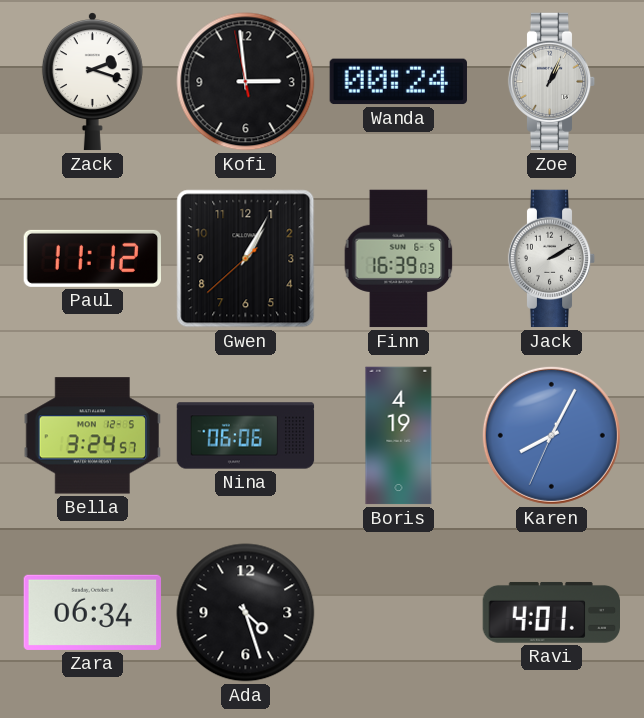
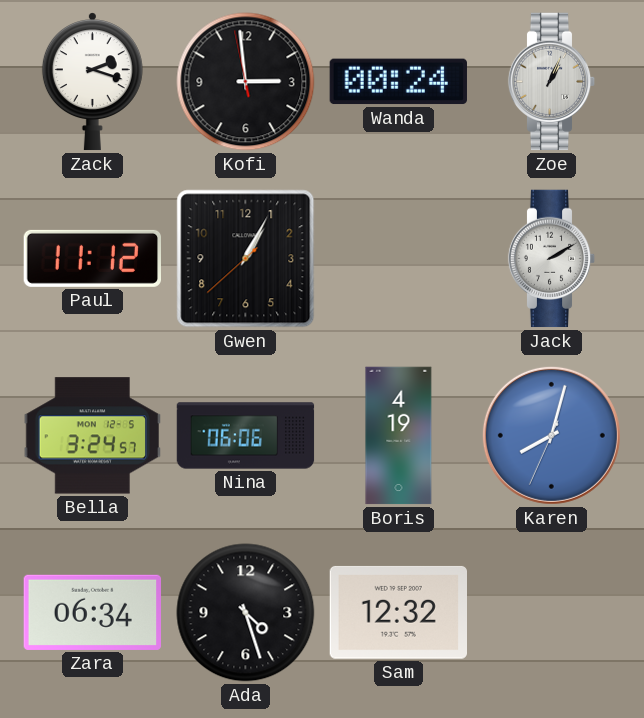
Finn: 16:39 -> none
Karen: 8:04 -> 8:02
Sam: none -> 12:32
Ravi: 4:01 -> none
